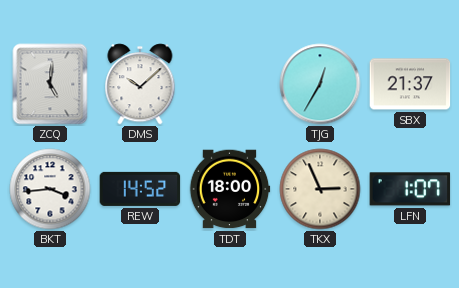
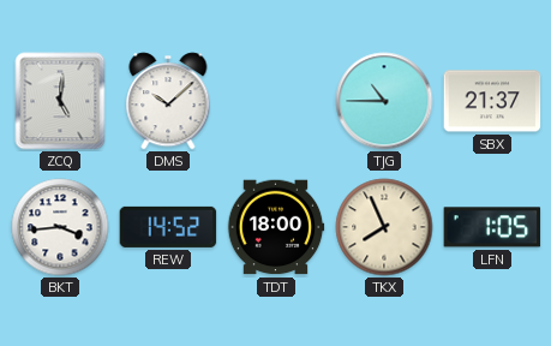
TJG: 12:35 -> 10:45
TKX: 2:56 -> 7:56
LFN: 1:07 -> 1:05
